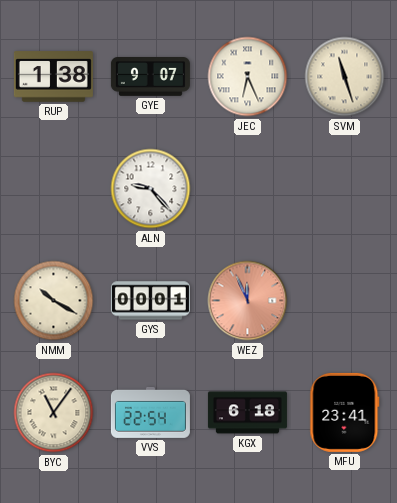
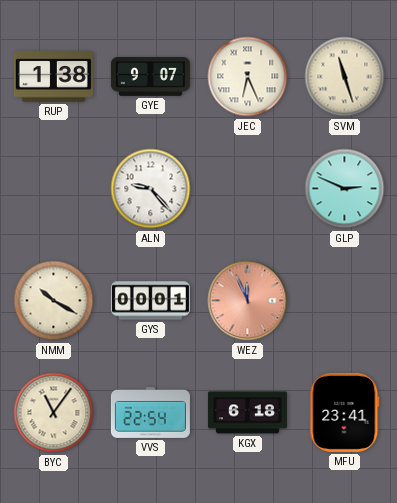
GLP: none -> 2:49
